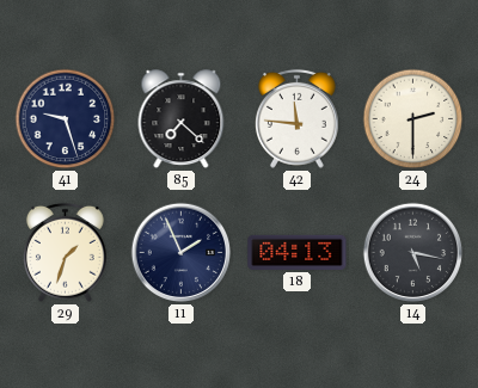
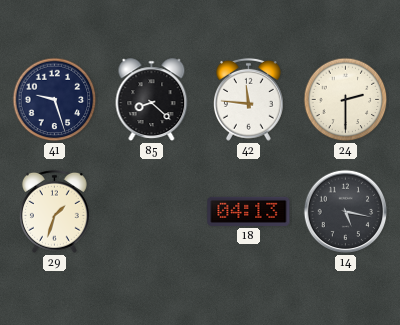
85: 7:22 -> 8:22
11: 1:56 -> none
